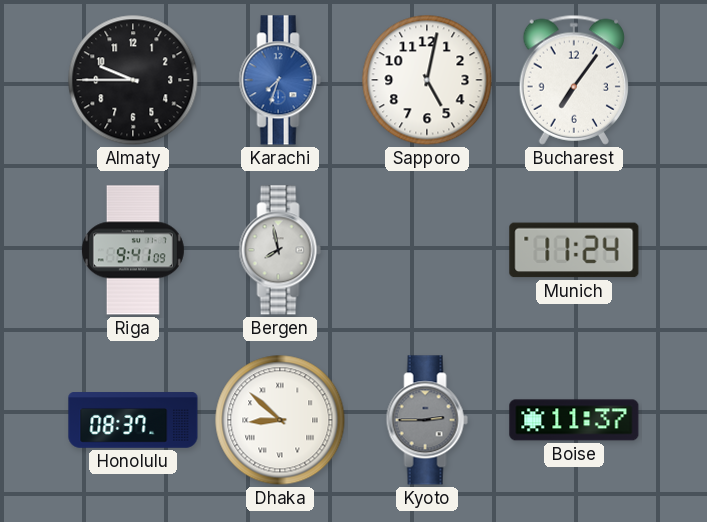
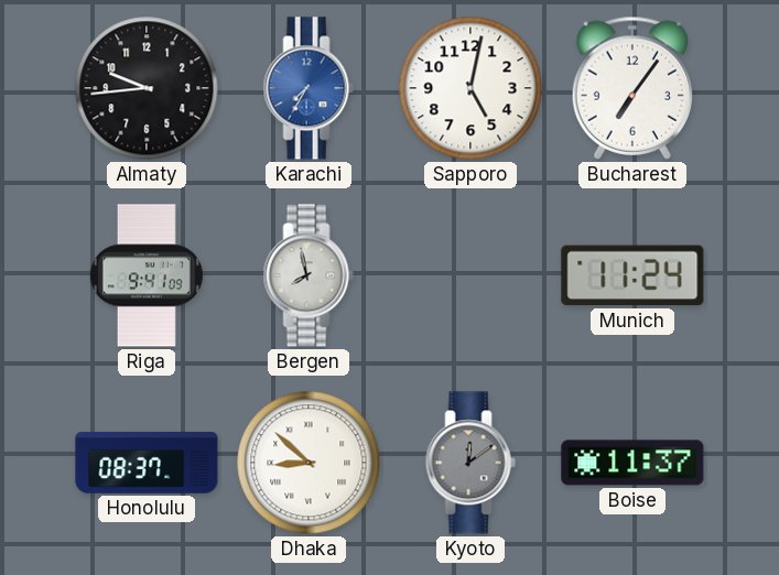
Almaty: 9:45 -> 9:44
Karachi: 7:33 -> 7:35
Kyoto: 2:45 -> 12:09
